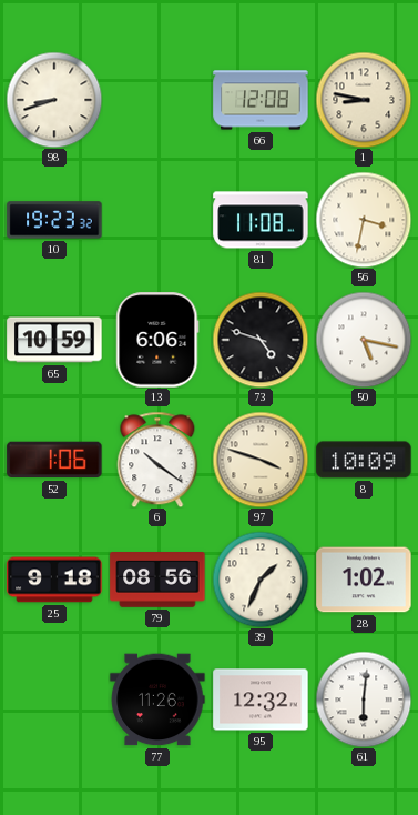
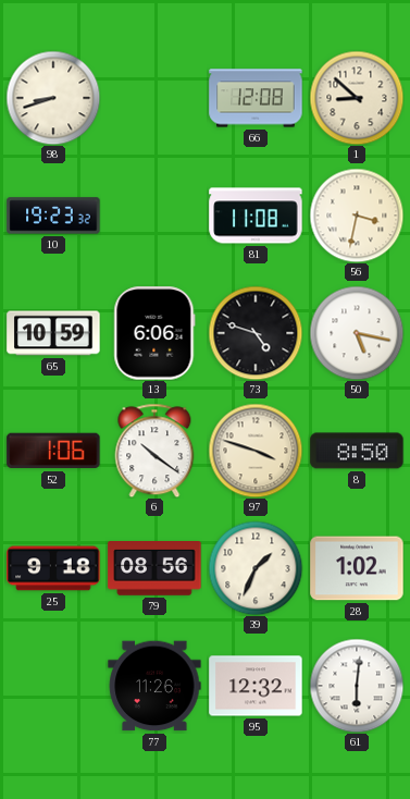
1: 8:47 -> 8:52
8: 10:09 -> 8:50
